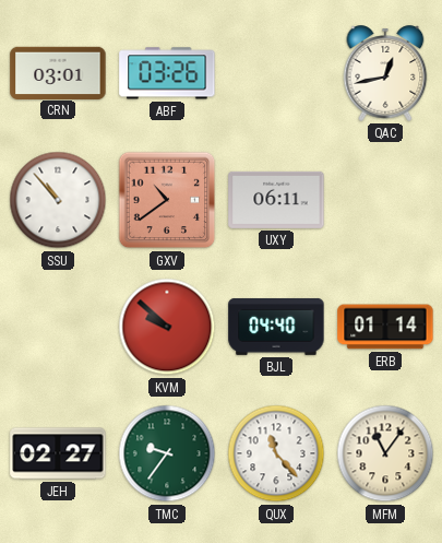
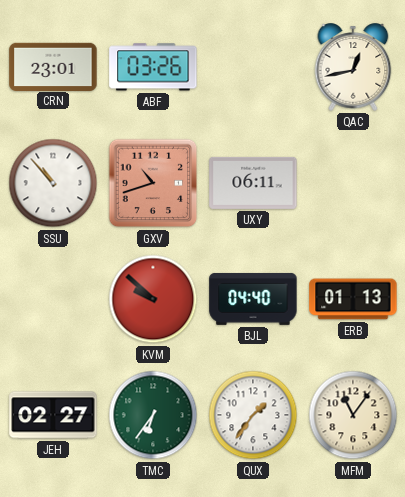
CRN: 03:01 -> 23:01
GXV: 10:39 -> 10:42
ERB: 01:14 -> 01:13
TMC: 9:36 -> 6:36
QUX: 11:23 -> 1:36
